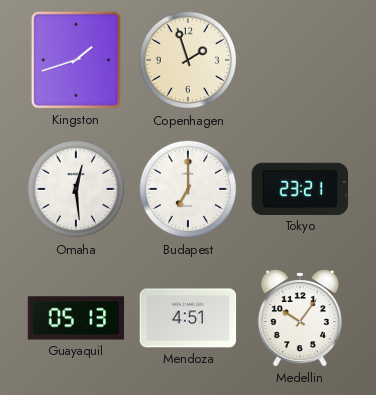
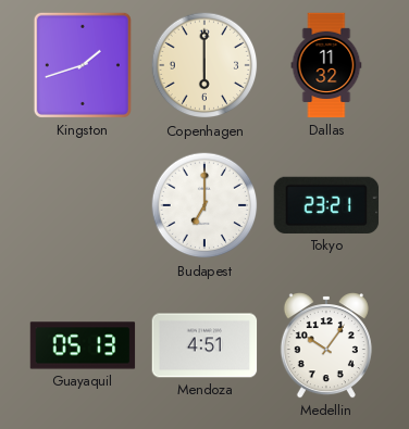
Copenhagen: 1:57 -> 6:00
Dallas: none -> 11:32
Omaha: 12:29 -> none
